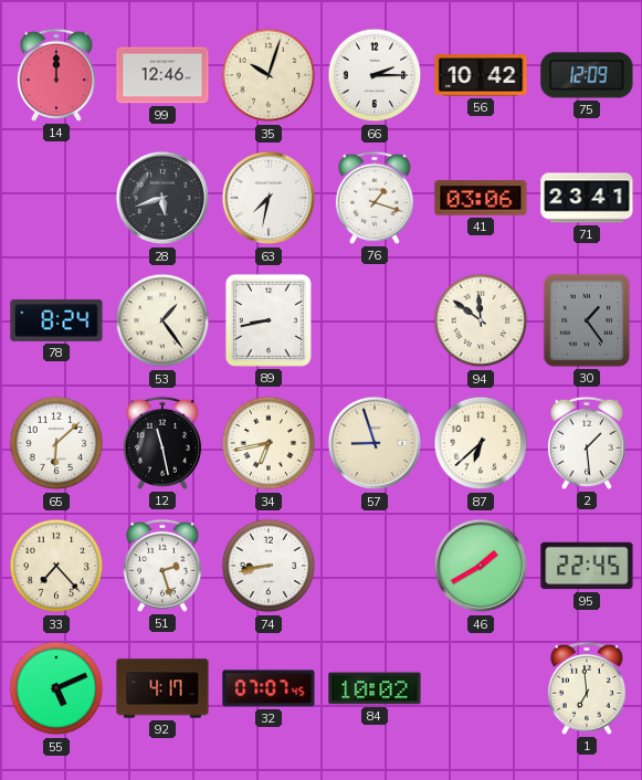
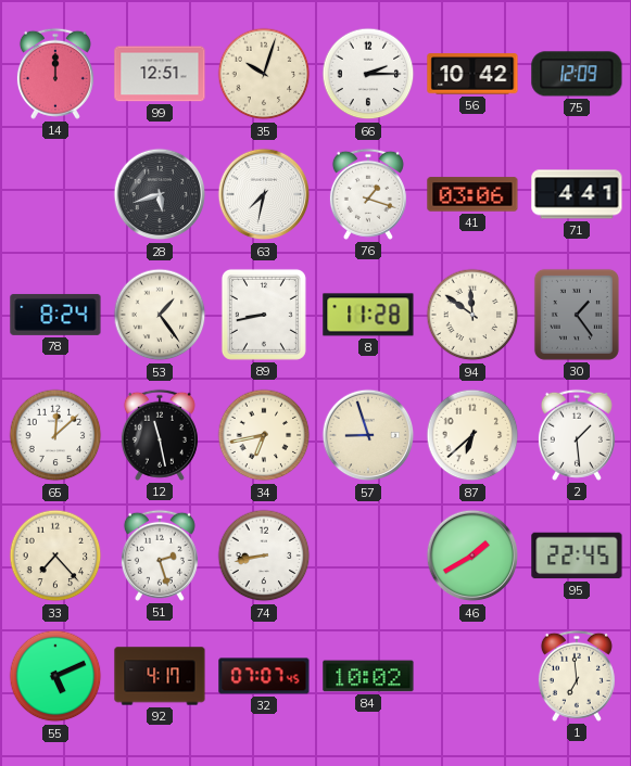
99: 12:46 -> 12:51
71: 23:41 -> 4:41
8: none -> 11:28
65: 6:08 -> 12:08
